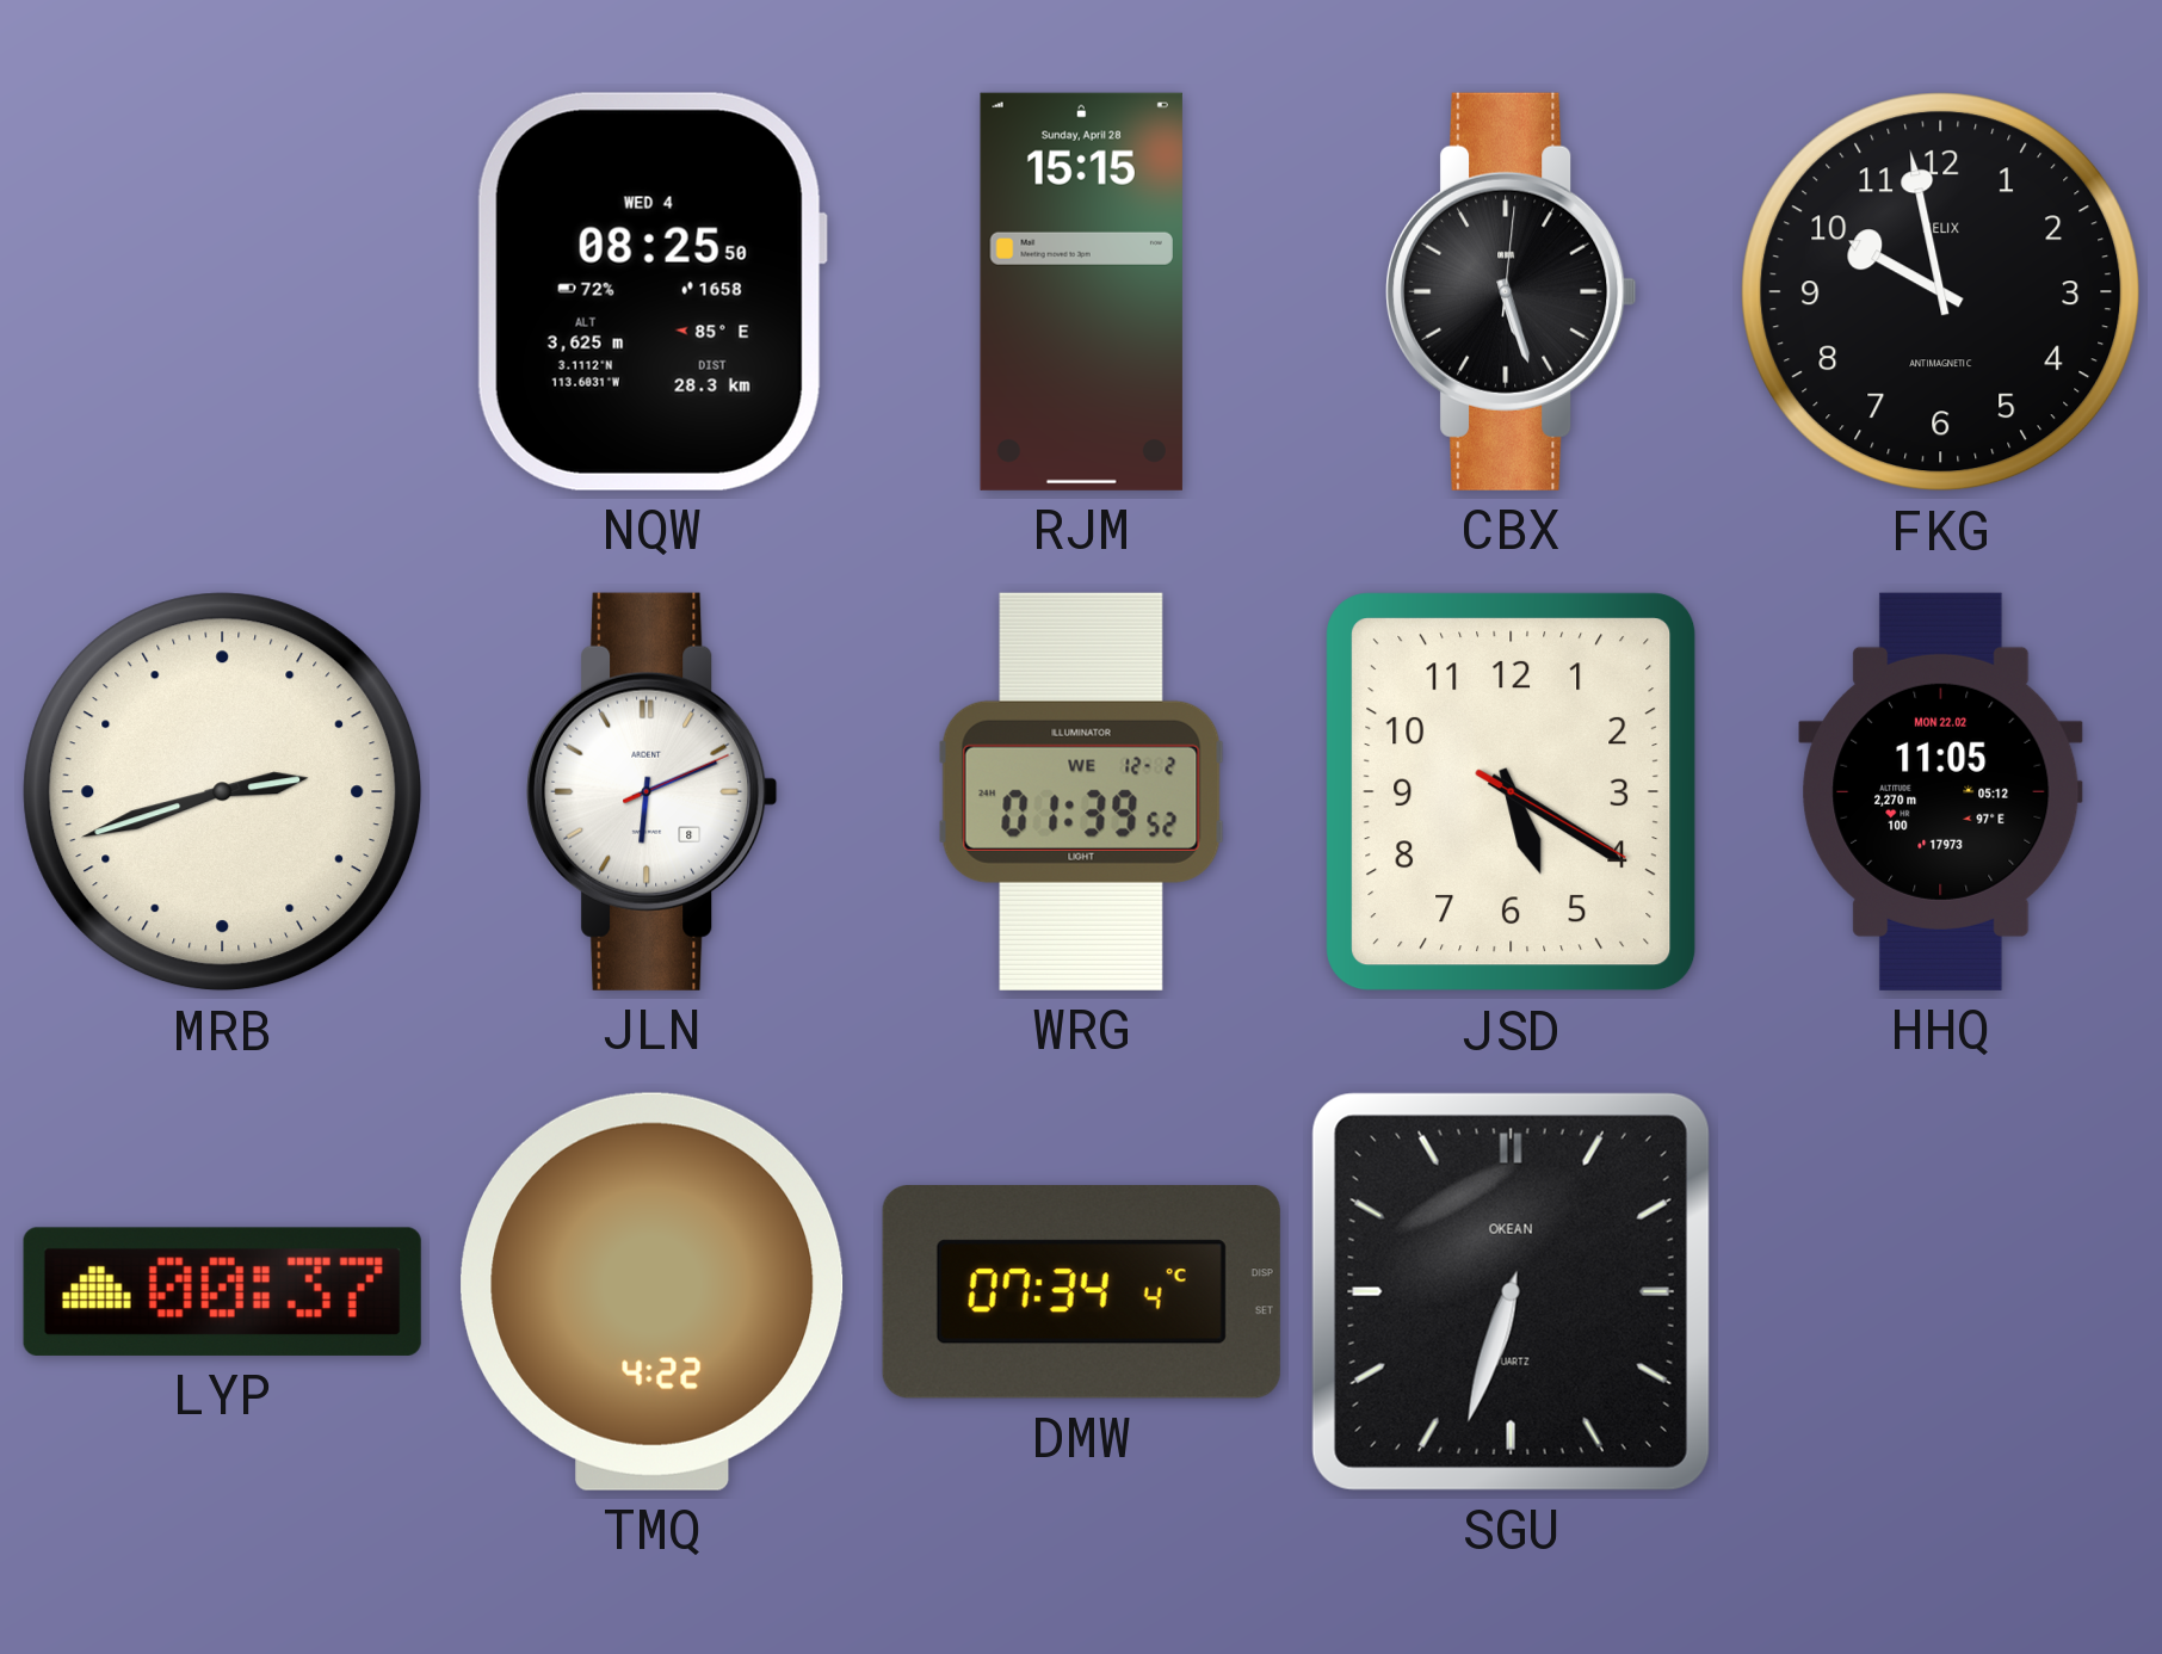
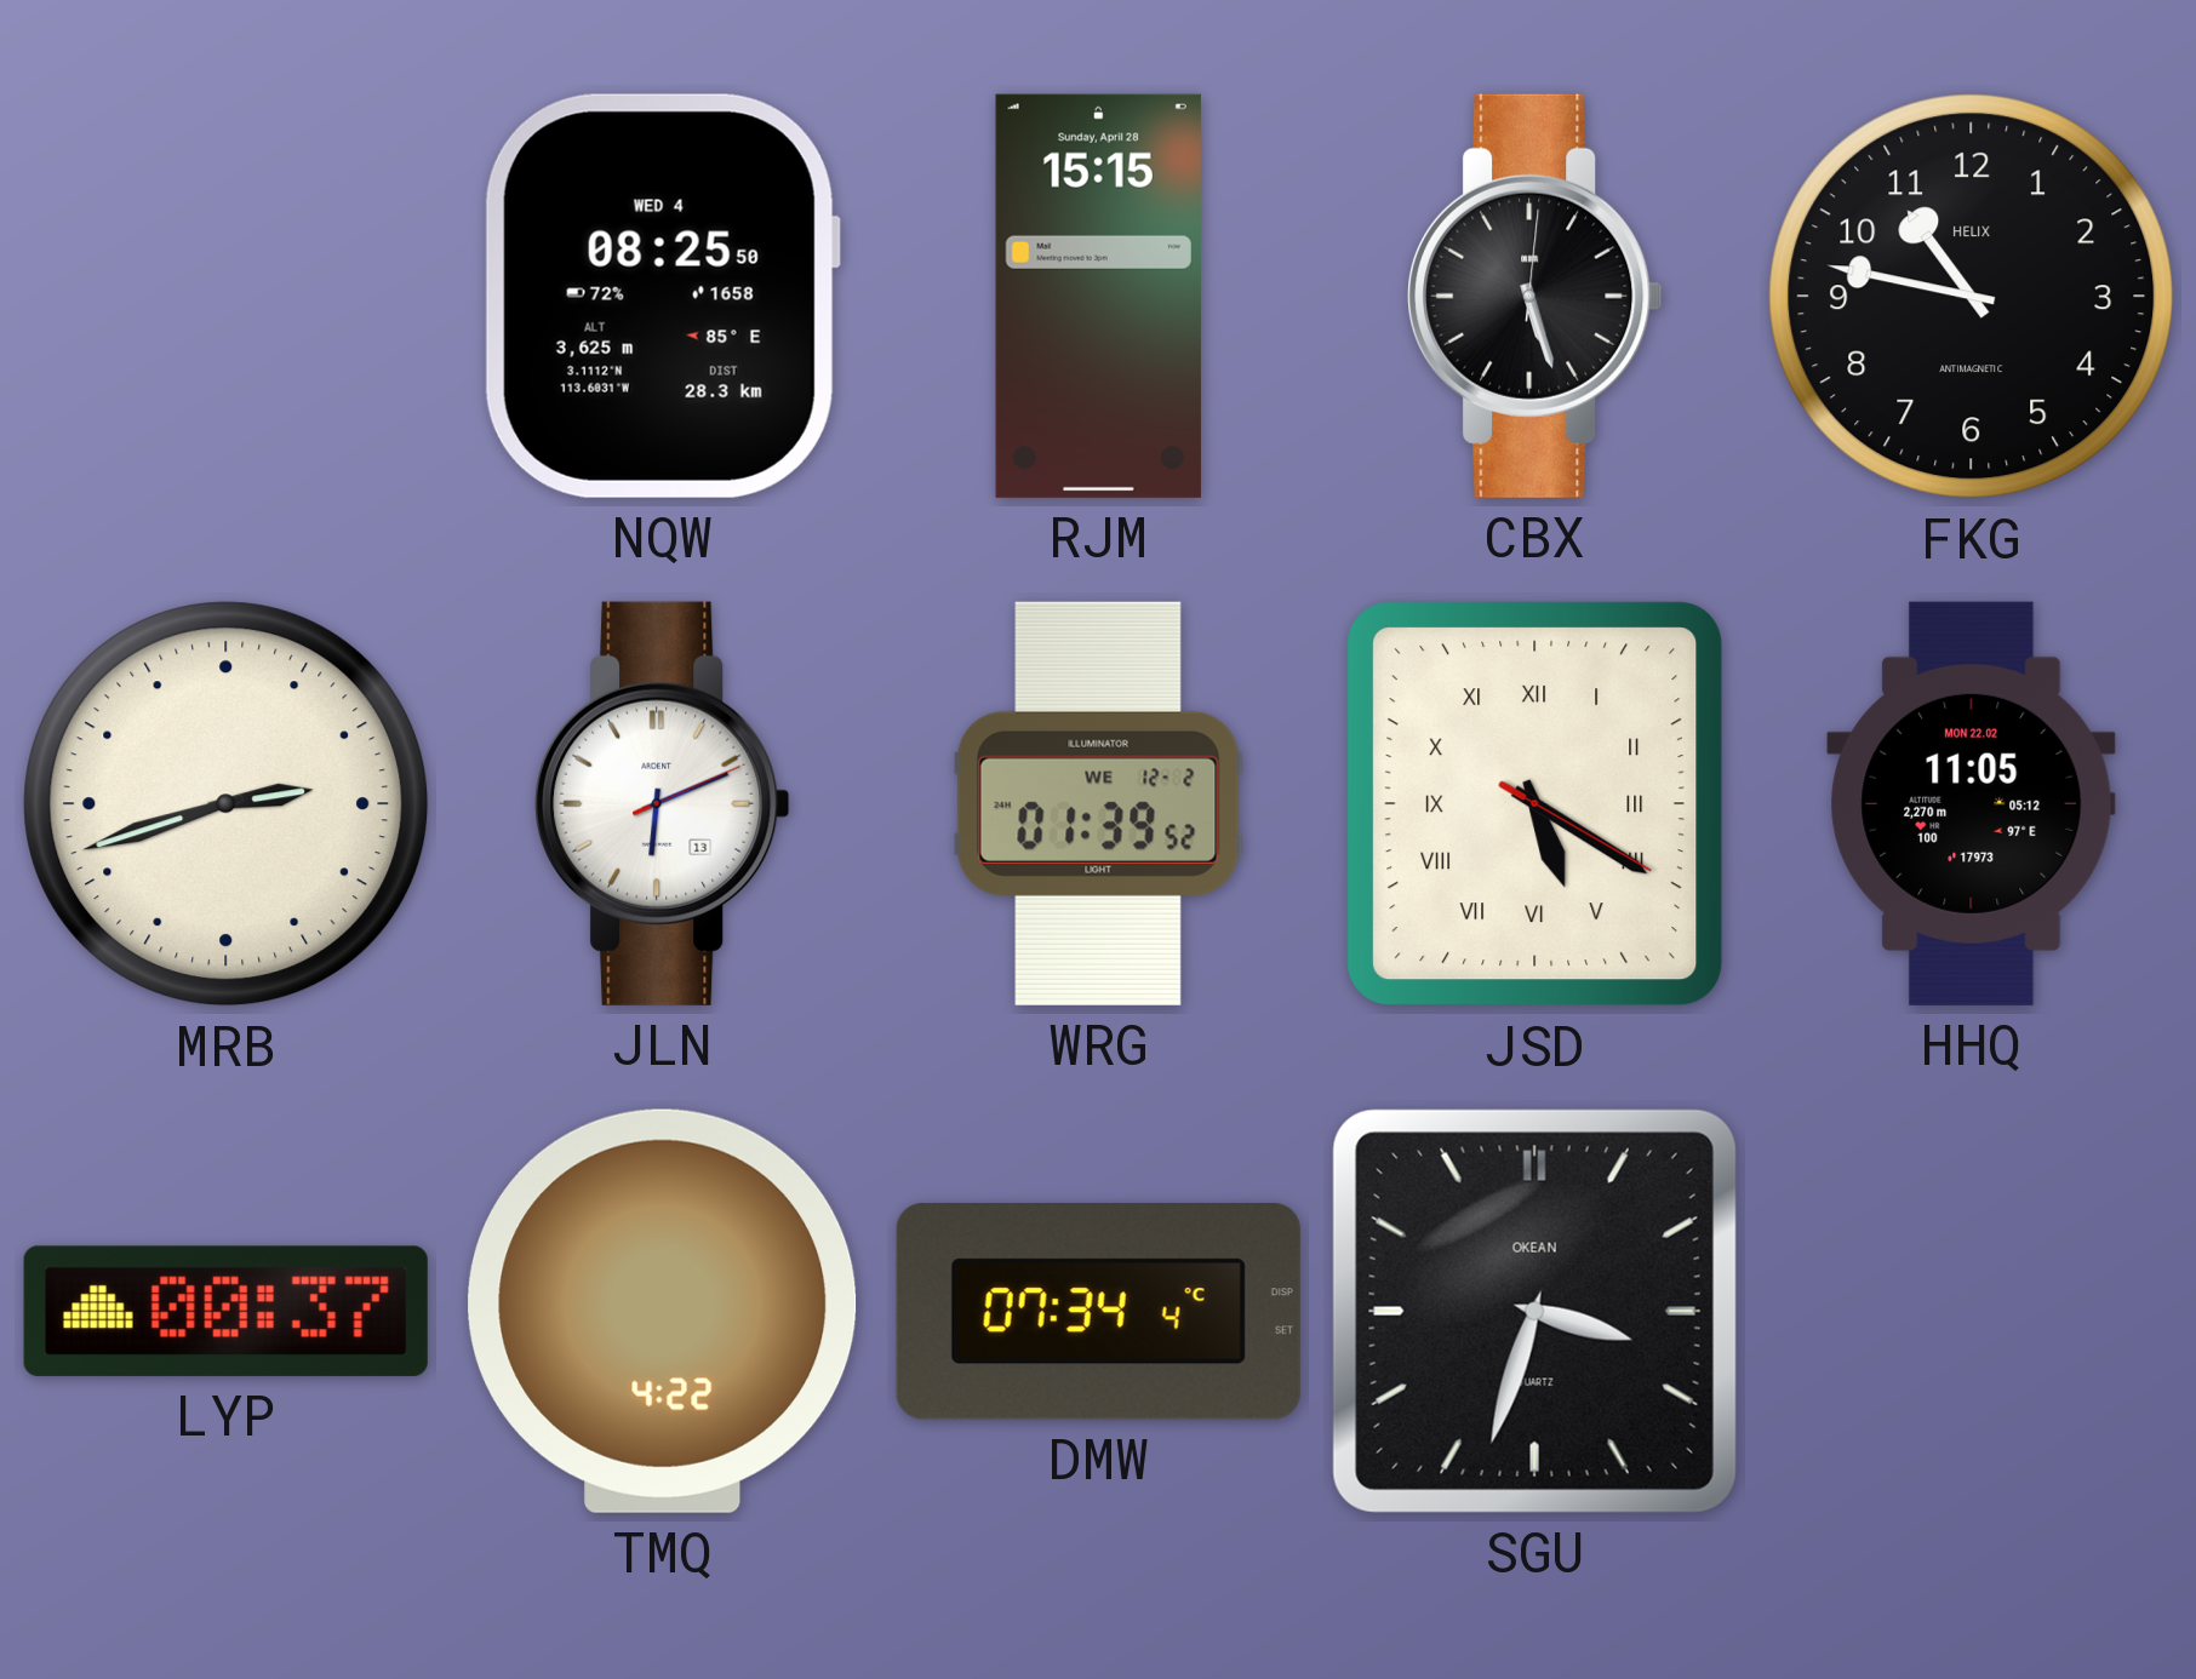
FKG: 9:58 -> 10:47
JLN date: 8 -> 13
JSD numerals: Arabic -> Roman
SGU: 6:33 -> 3:33
